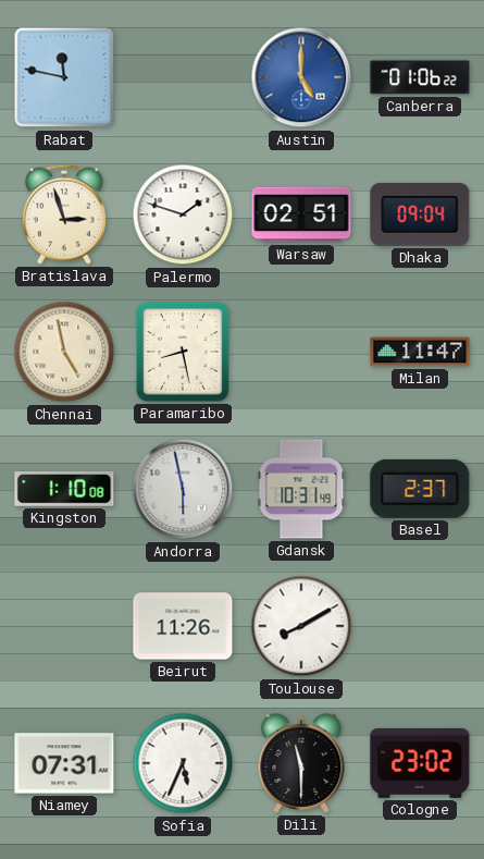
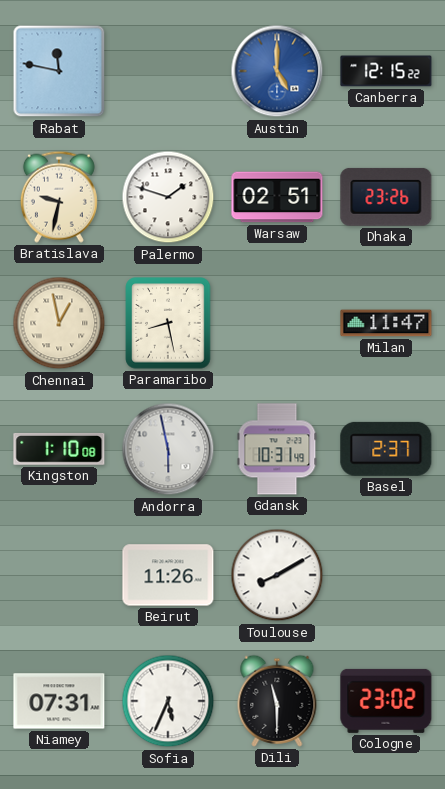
Canberra: 01:06 -> 12:15
Bratislava: 2:57 -> 9:32
Dhaka: 09:04 -> 23:26
Chennai: 4:58 -> 12:58
